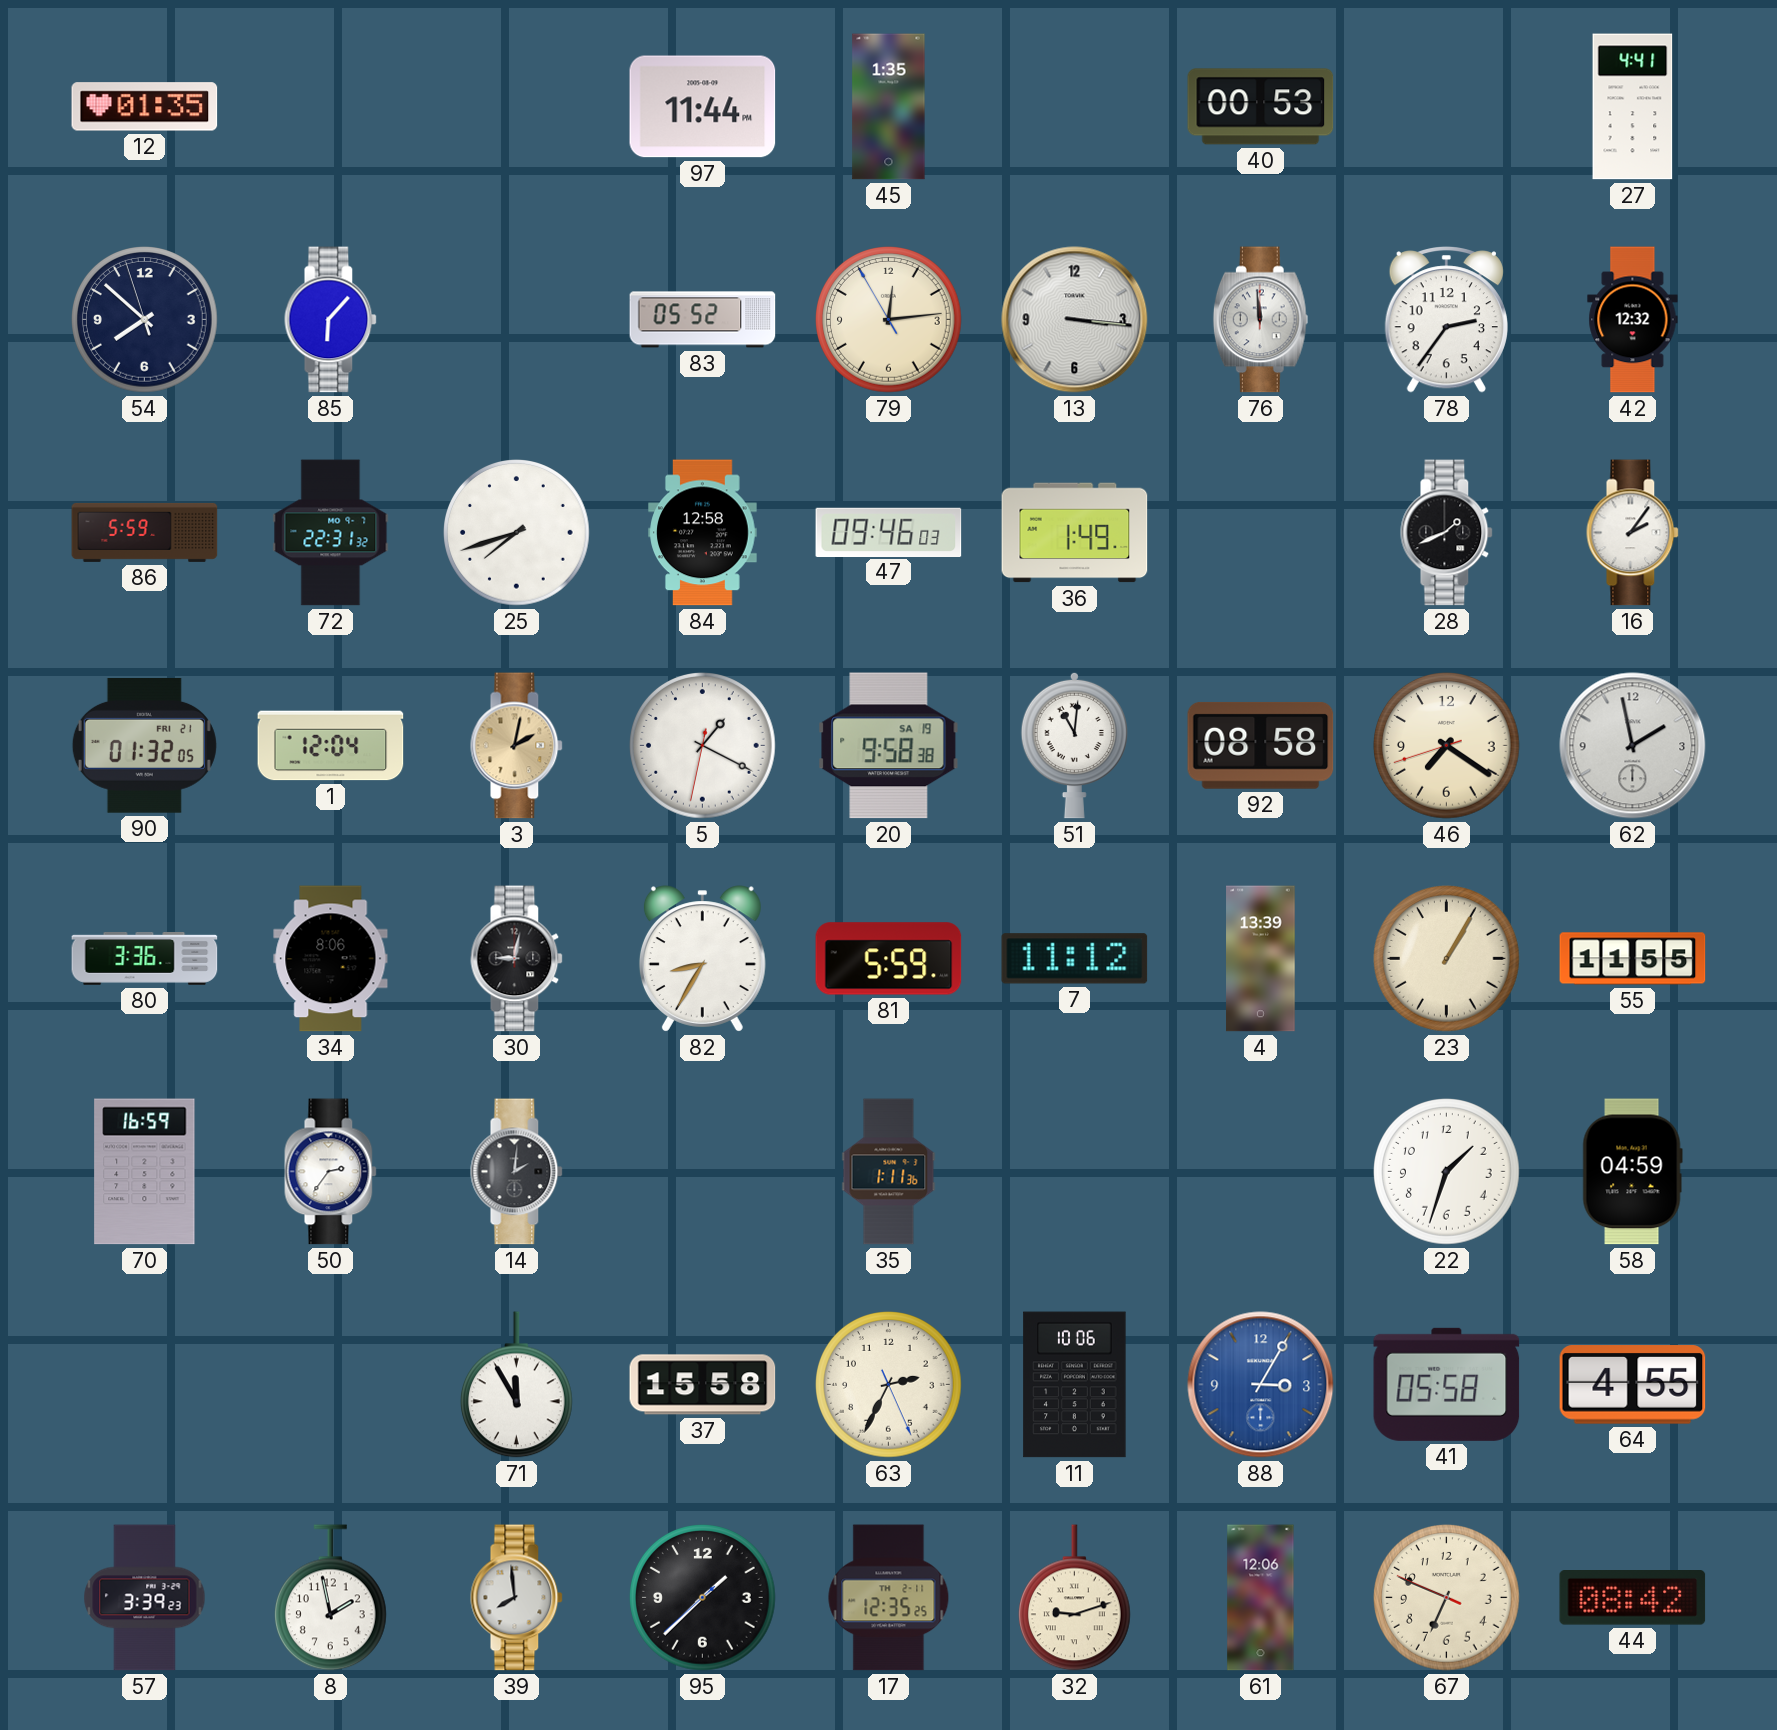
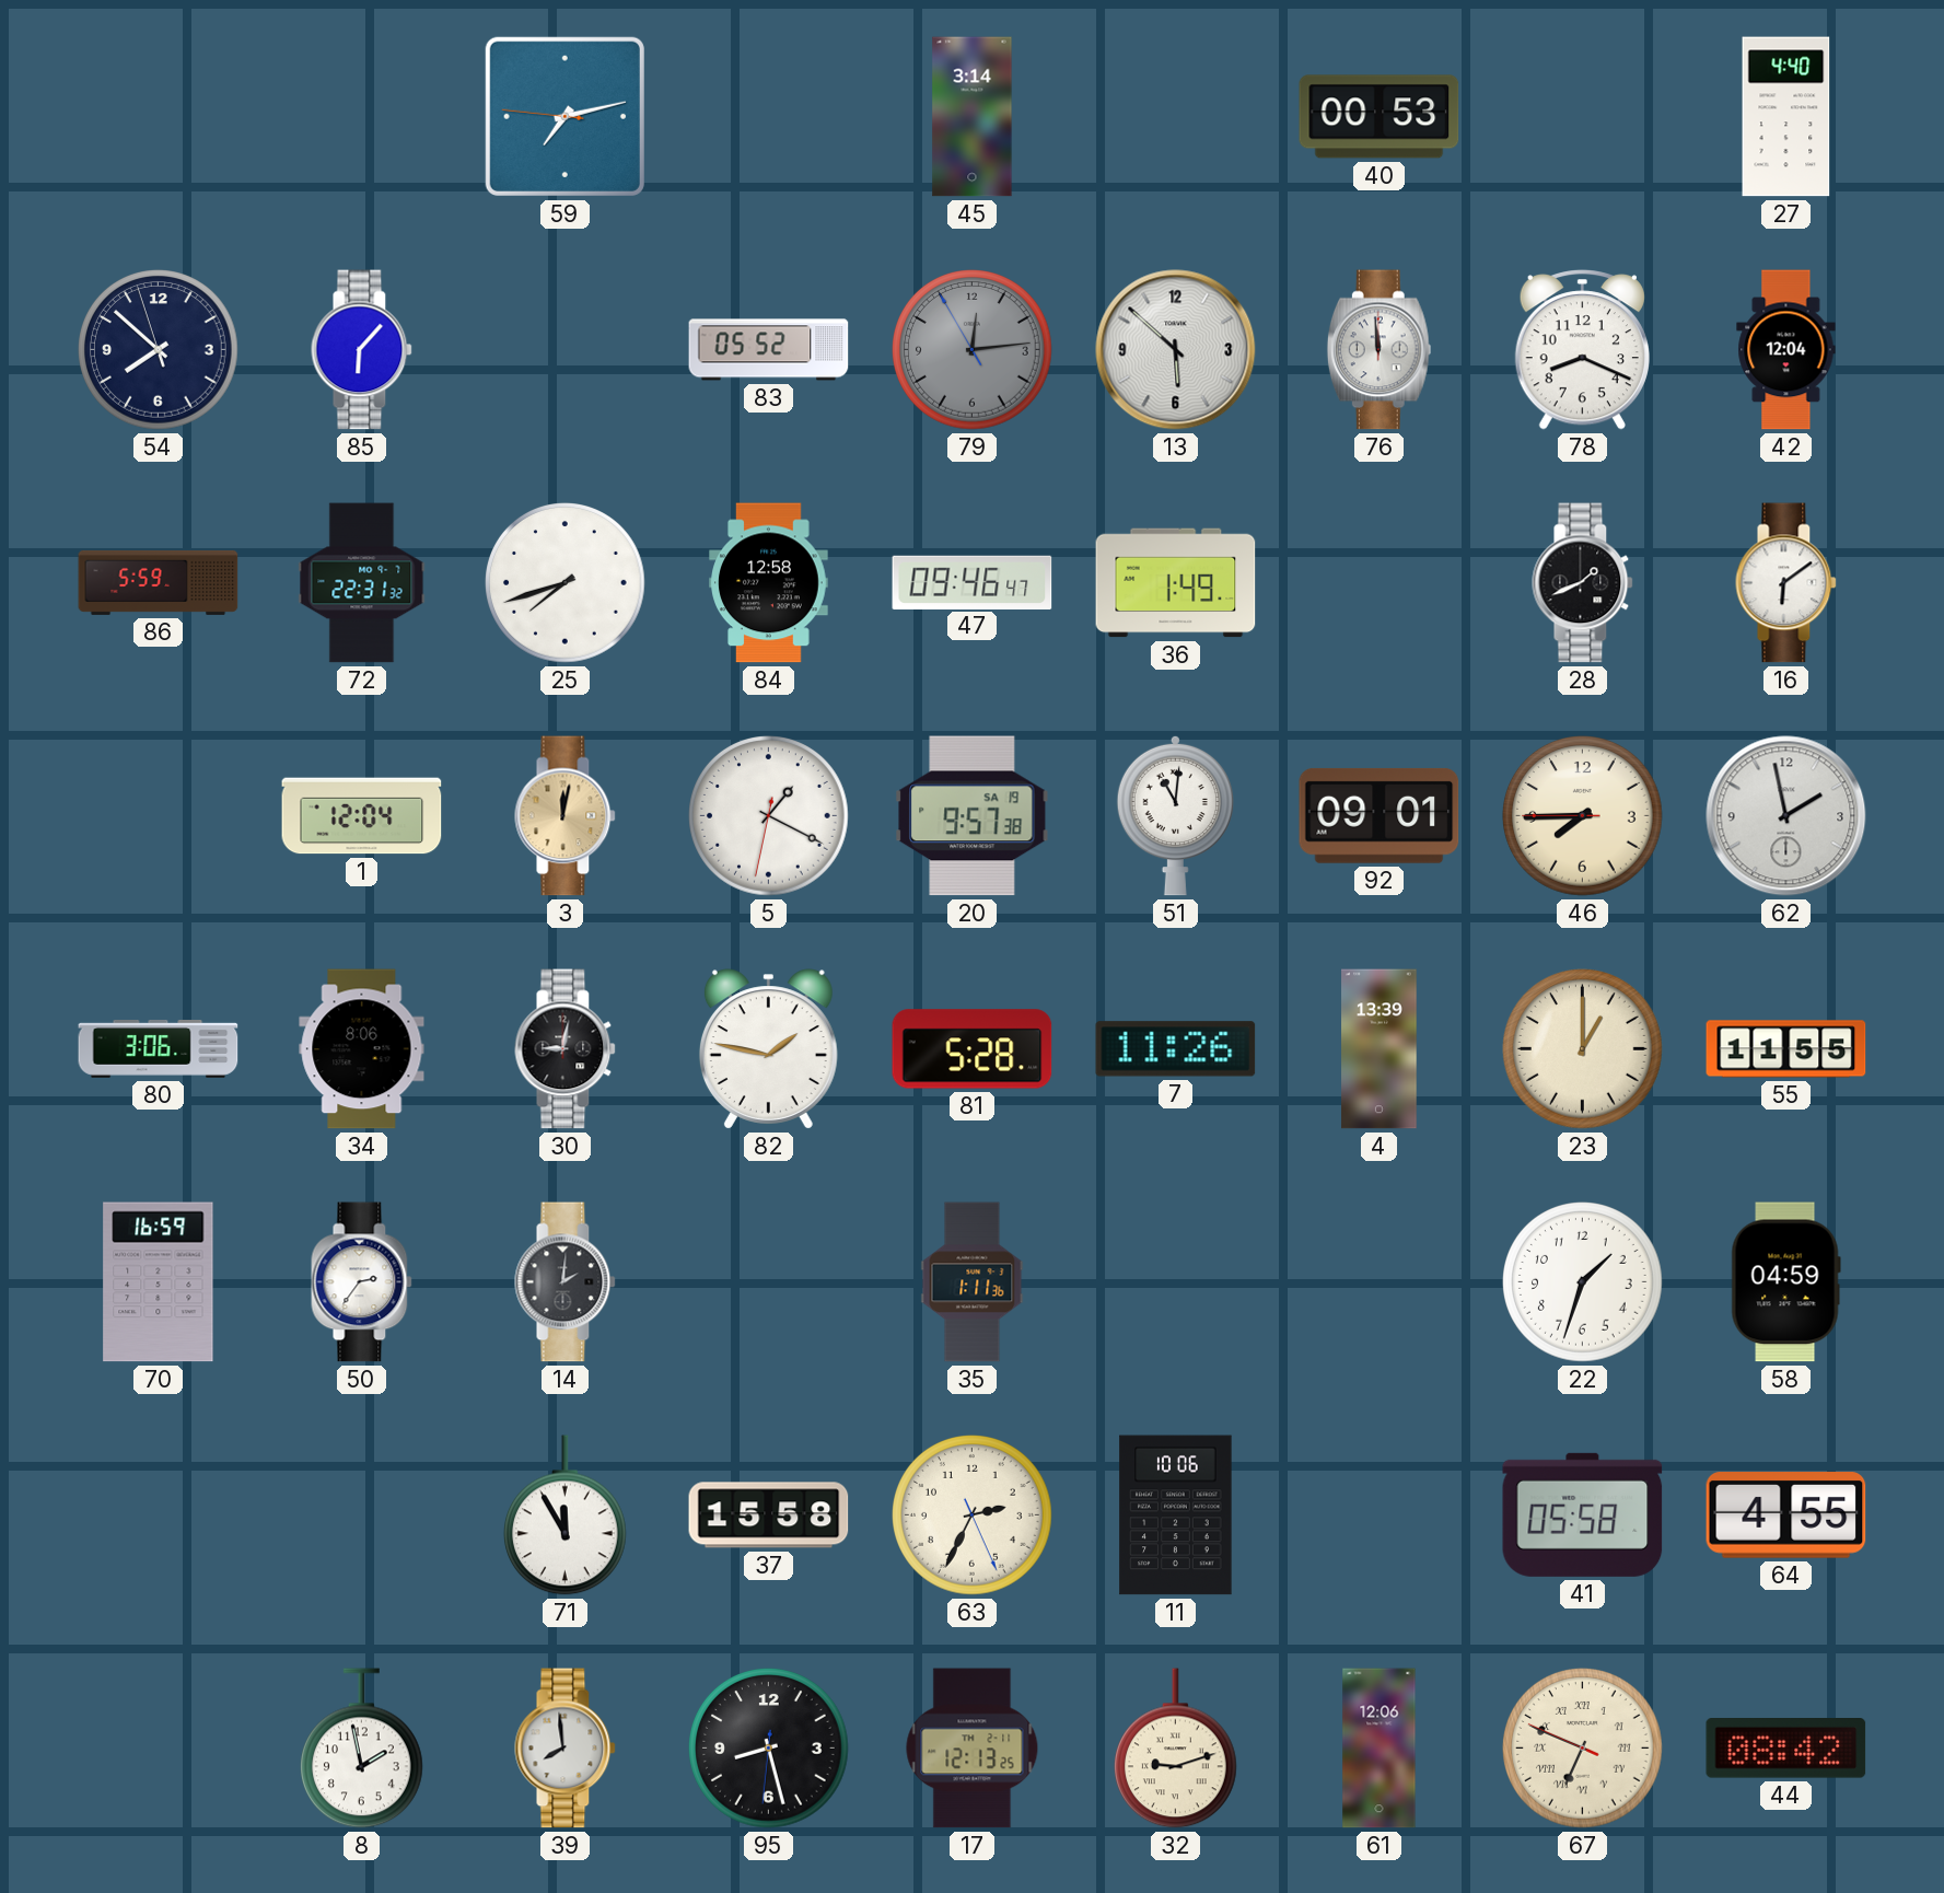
12: 01:35 -> none
59: none -> 7:12
97: 11:44 -> none
45: 1:35 -> 3:14
27: 4:41 -> 4:40
79 dial: cream -> grey
13: 3:16 -> 5:52
78: 2:36 -> 8:19
42: 12:32 -> 12:04
47: 09:46:03 -> 09:46:47
16: 2:06 -> 6:09
90: 01:32 -> none
3: 2:02 -> 12:02
20: 9:58 -> 9:57
92: 08:58 -> 09:01
46: 7:20 -> 7:44
80: 3:36 -> 3:06
82: 8:35 -> 1:47
81: 5:59 -> 5:28
7: 11:12 -> 11:26
23: 1:05 -> 1:00
88: 3:05 -> none
57: 3:39 -> none
95: 1:37 -> 8:27
17: 12:35 -> 12:13
67 numerals: Arabic -> Roman
